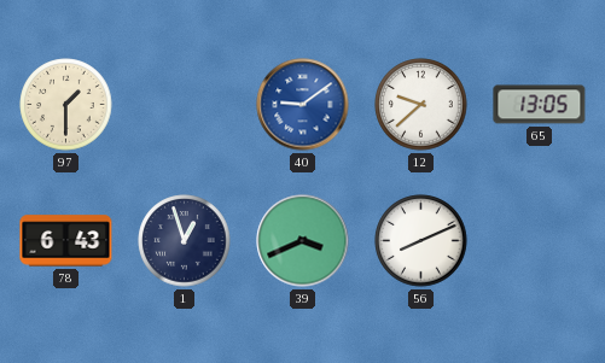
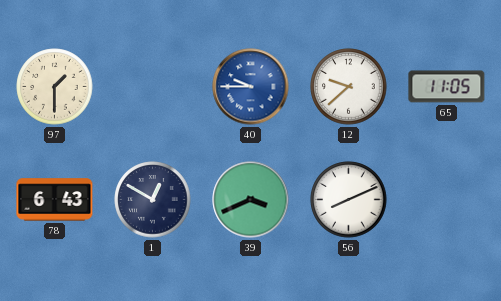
40: 9:09 -> 9:45
65: 13:05 -> 11:05
1: 12:57 -> 12:50
